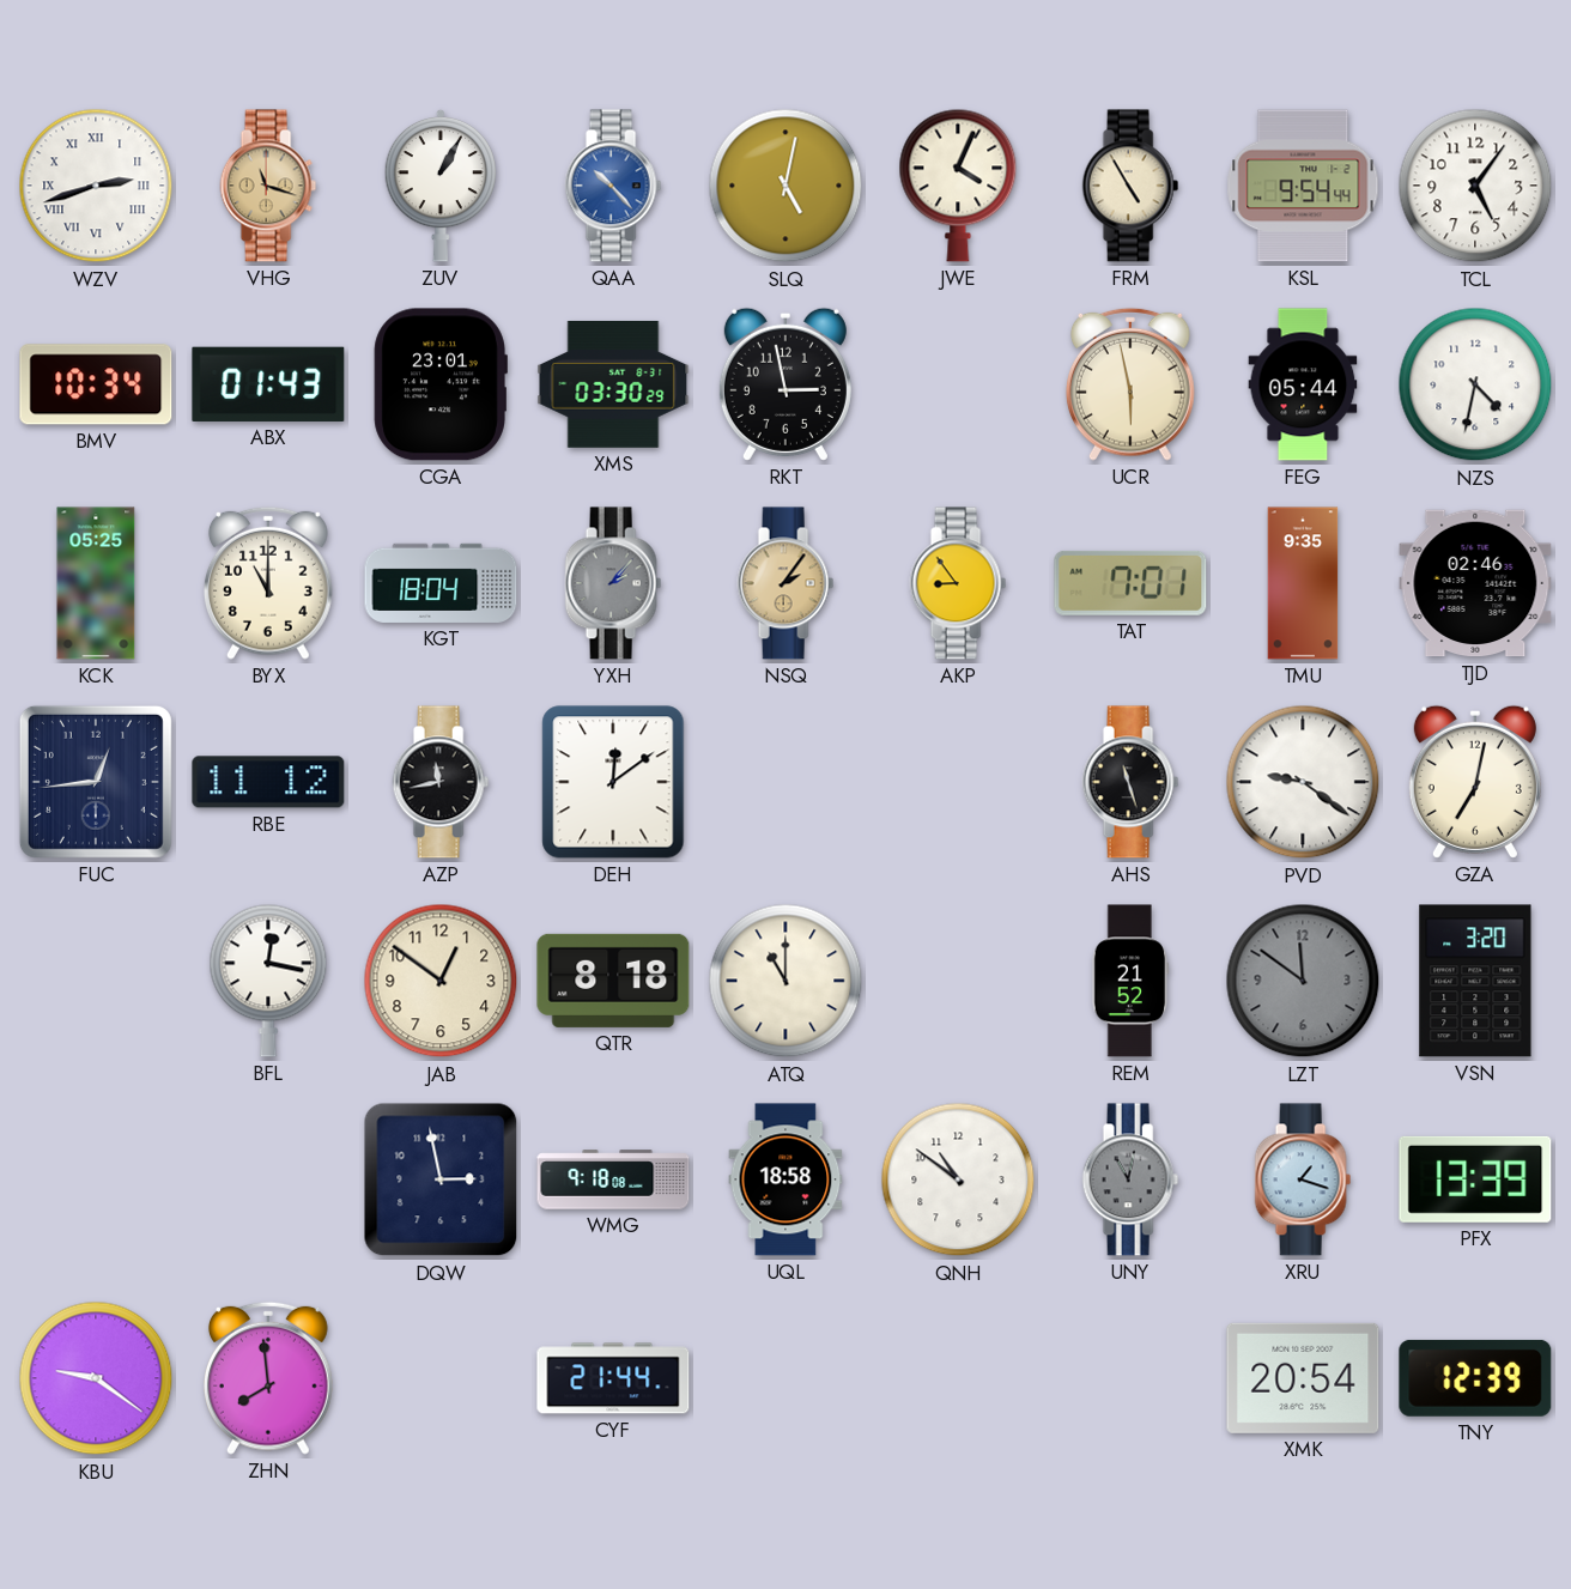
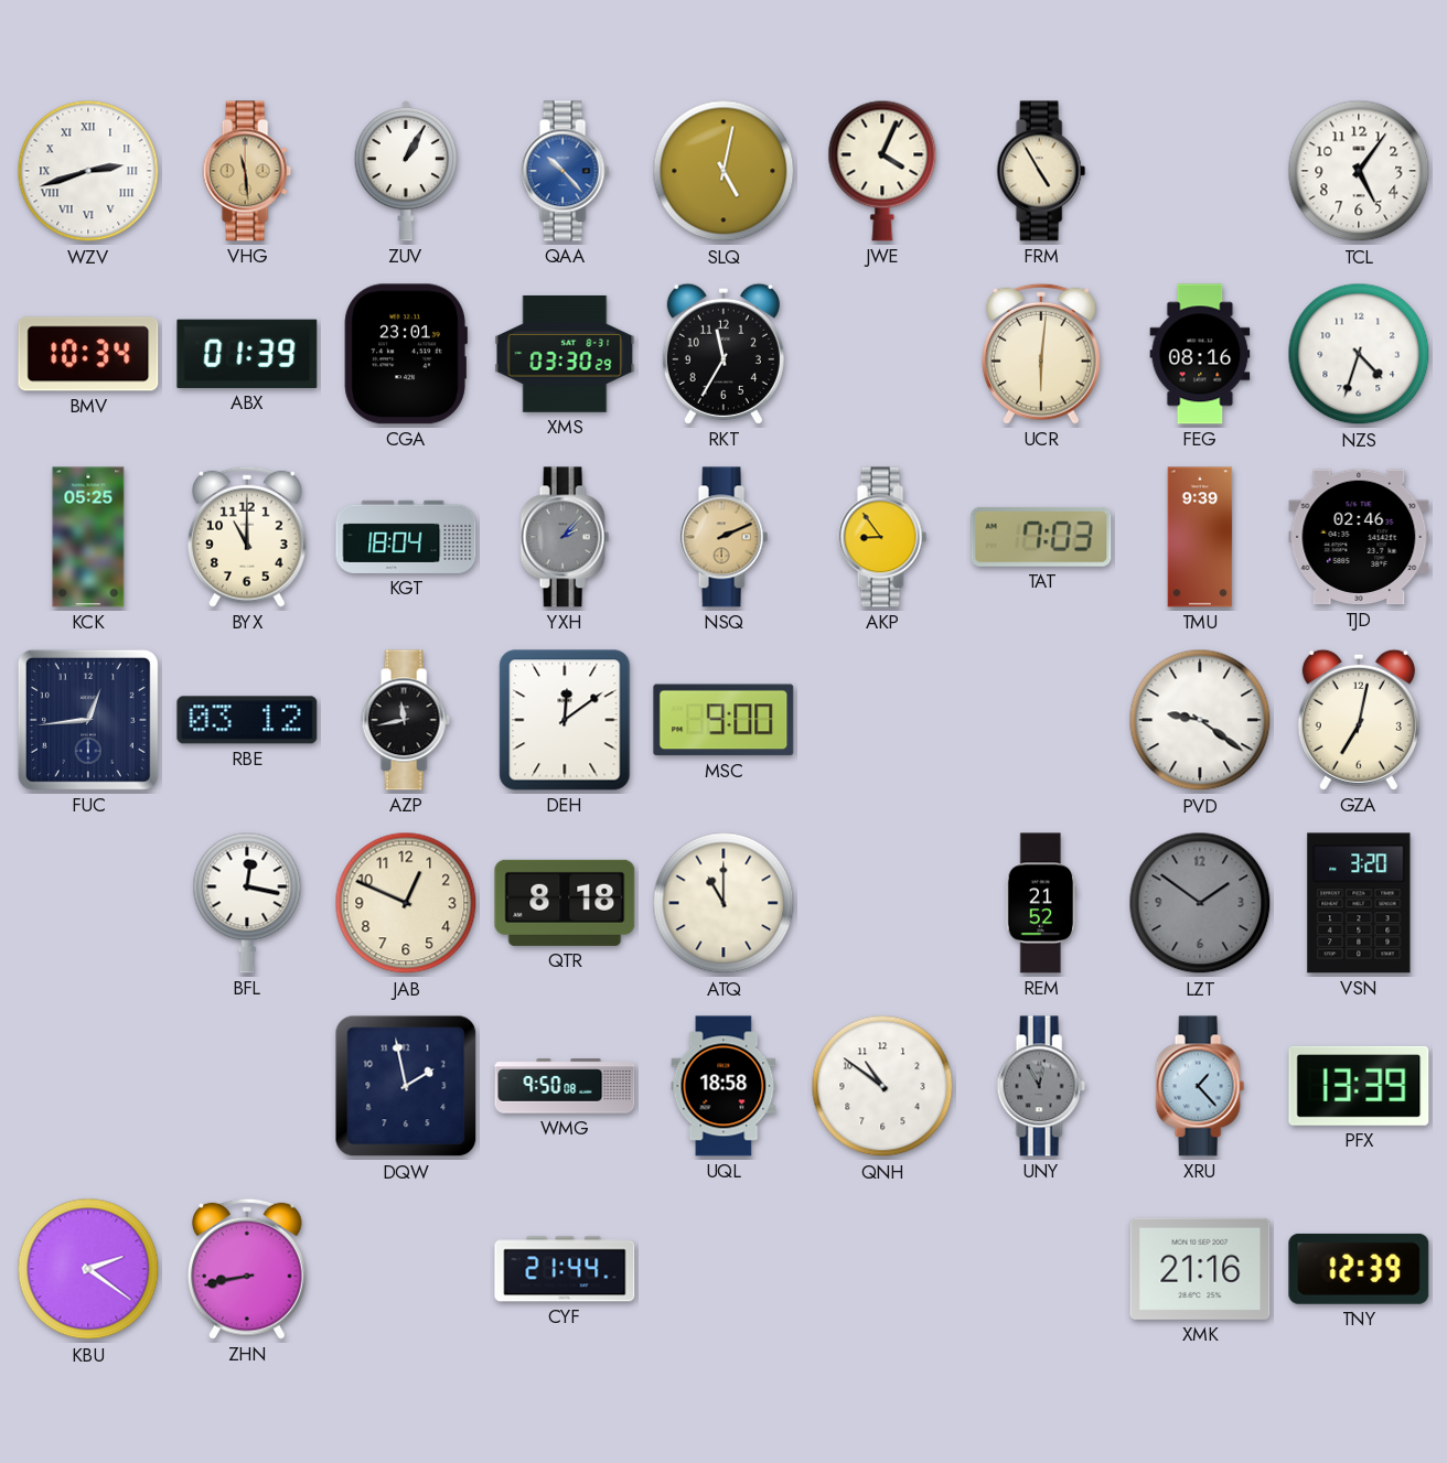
VHG: 11:18 -> 11:29
KSL: 9:54 -> none
ABX: 01:43 -> 01:39
RKT: 2:58 -> 11:35
UCR: 5:58 -> 6:01
FEG: 05:44 -> 08:16
NZS: 4:32 -> 4:33
NSQ: 2:06 -> 2:11
TAT: 7:01 -> 7:03
TMU: 9:35 -> 9:39
RBE: 11:12 -> 03:12
MSC: none -> 9:00
AHS: 11:27 -> none
JAB: 12:51 -> 12:49
LZT: 11:51 -> 1:51
DQW: 2:58 -> 1:58
WMG: 9:18 -> 9:50
XRU: 1:18 -> 1:23
KBU: 9:21 -> 2:21
ZHN: 7:59 -> 8:43
XMK: 20:54 -> 21:16
